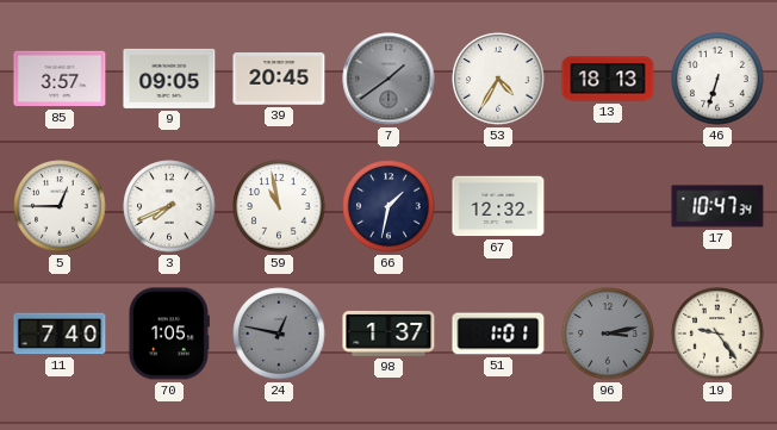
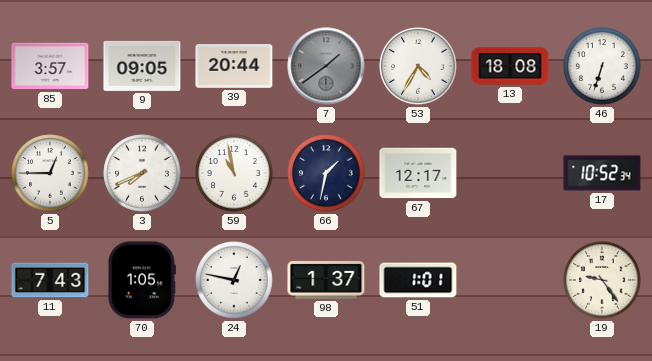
39: 20:45 -> 20:44
13: 18:13 -> 18:08
67: 12:32 -> 12:17
17: 10:47 -> 10:52
11: 7:40 -> 7:43
24 dial: grey -> white
96: 3:13 -> none
